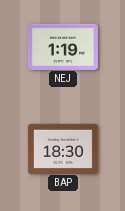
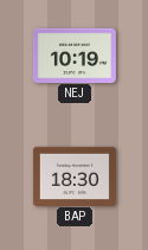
NEJ: 1:19 -> 10:19
